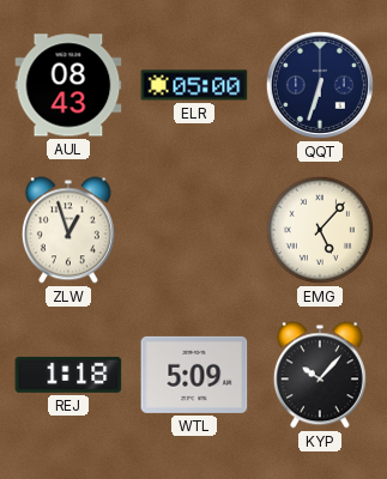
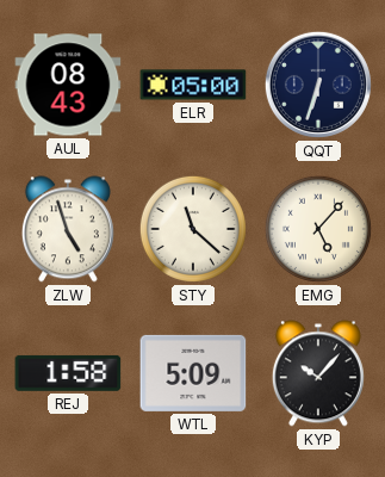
ZLW: 12:57 -> 4:57
STY: none -> 11:22
REJ: 1:18 -> 1:58
